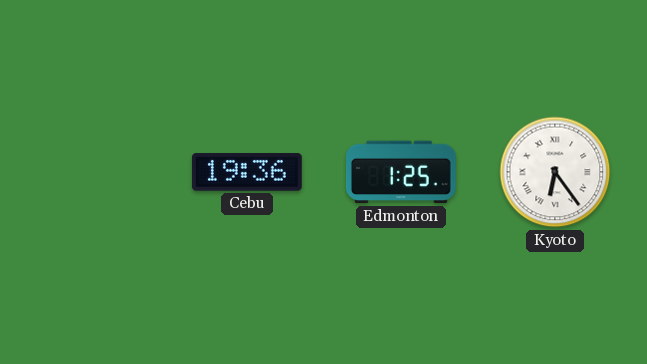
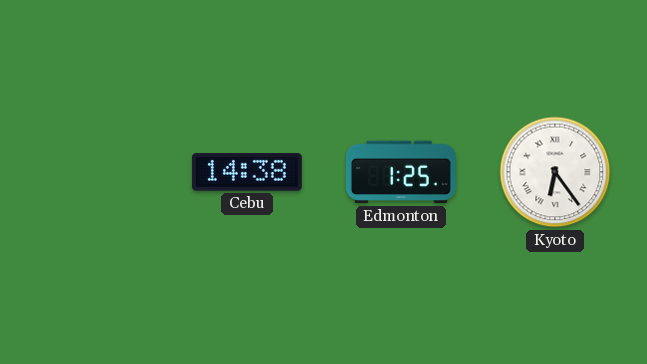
Cebu: 19:36 -> 14:38
